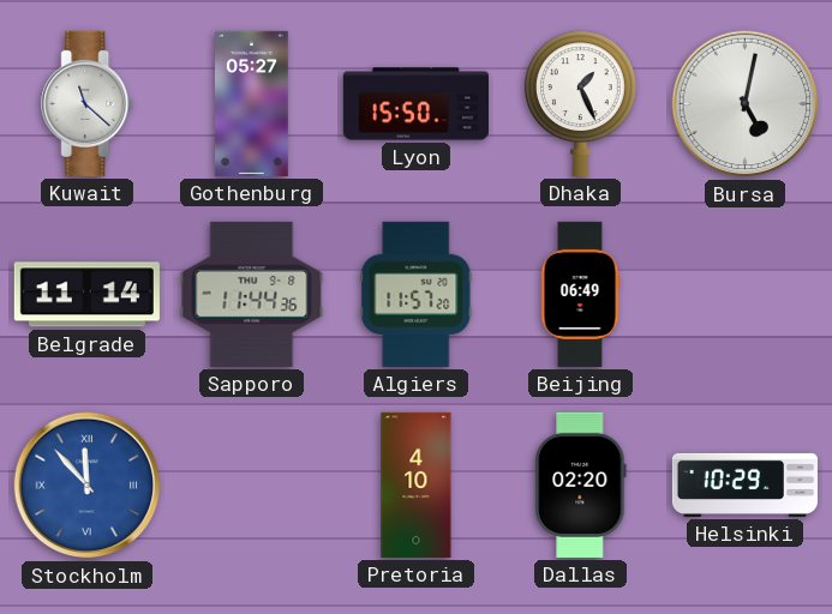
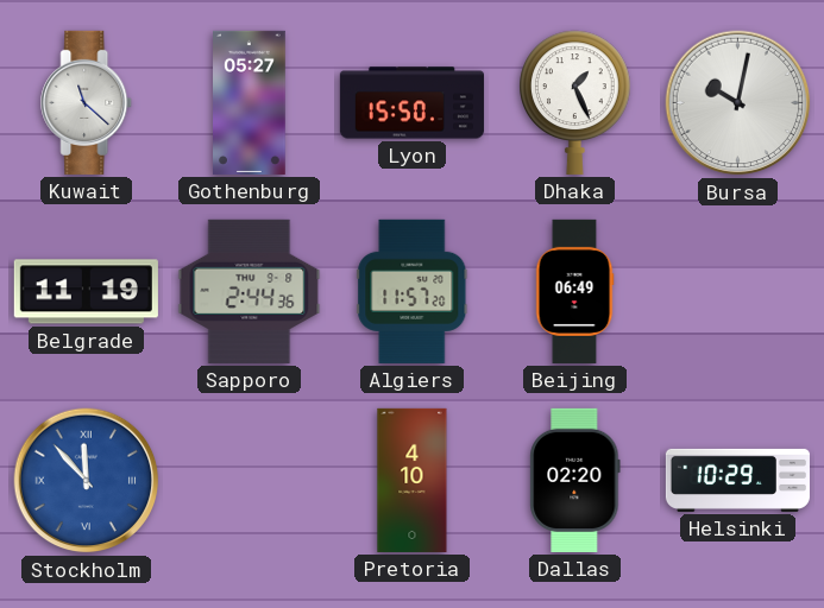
Bursa: 5:02 -> 10:02
Belgrade: 11:14 -> 11:19
Sapporo: 11:44 -> 2:44
